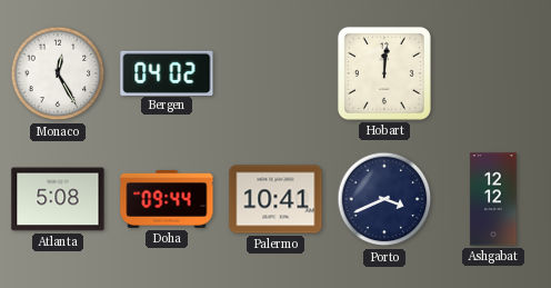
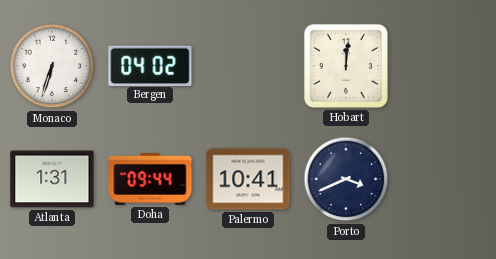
Monaco: 12:25 -> 6:33
Atlanta: 5:08 -> 1:31
Ashgabat: 12:12 -> none
